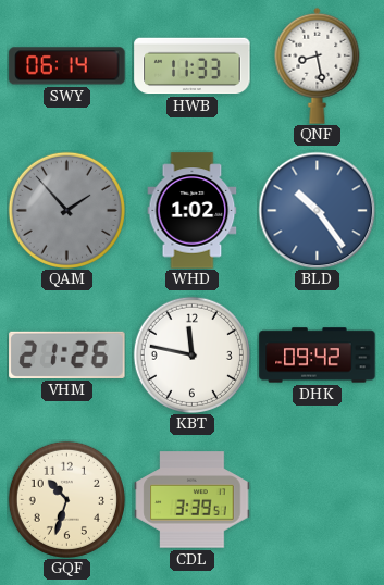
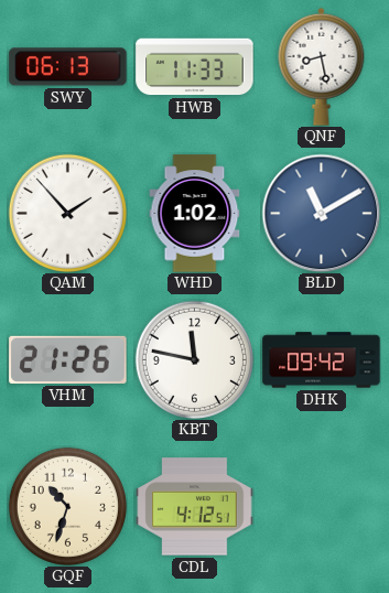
SWY: 06:14 -> 06:13
QAM dial: grey -> white
BLD: 10:24 -> 11:10
CDL: 3:39 -> 4:12
